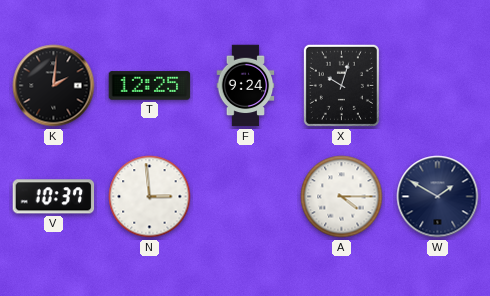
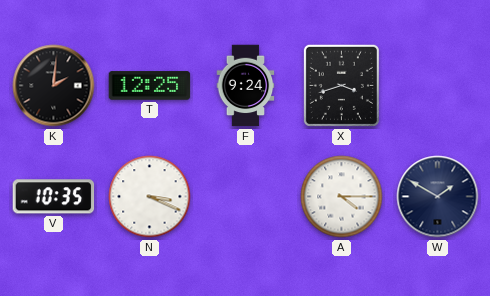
X: 10:03 -> 3:42
V: 10:37 -> 10:35
N: 2:59 -> 3:19
